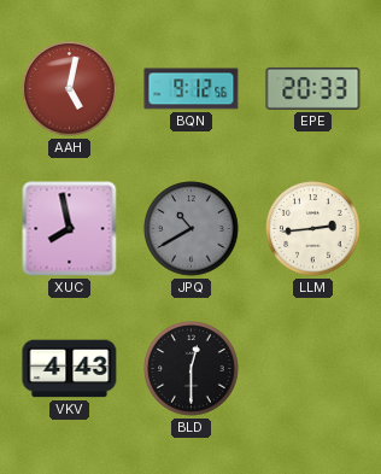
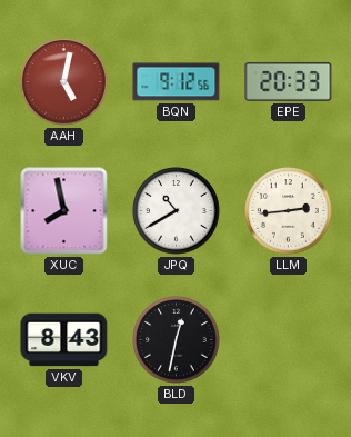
JPQ dial: grey -> white
VKV: 4:43 -> 8:43
BLD: 12:30 -> 12:32
